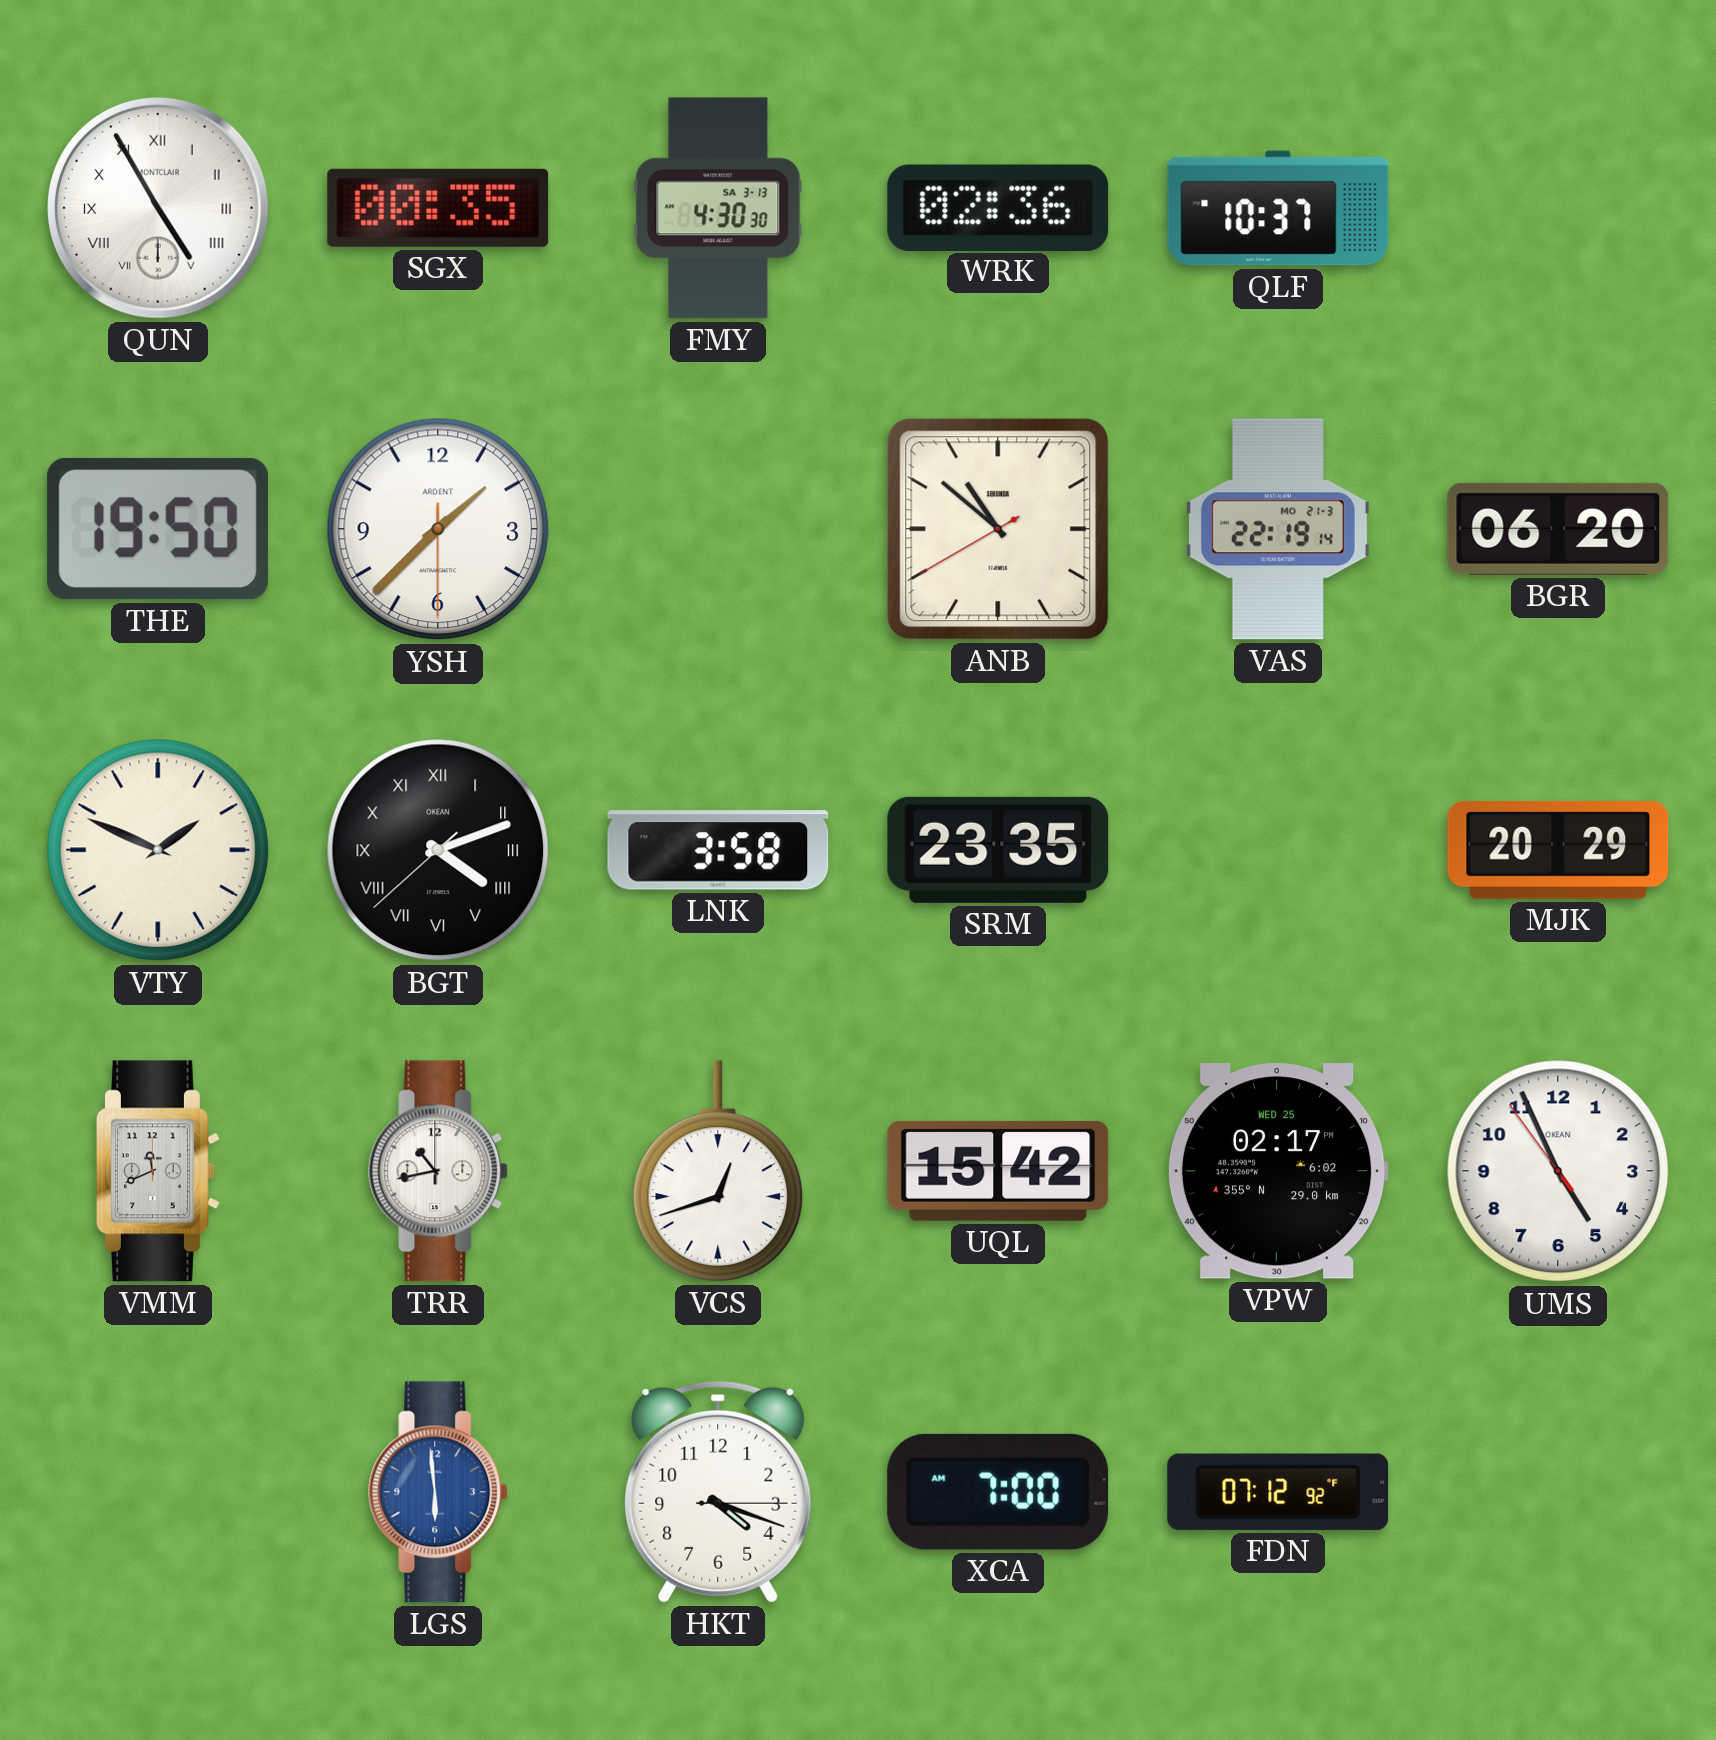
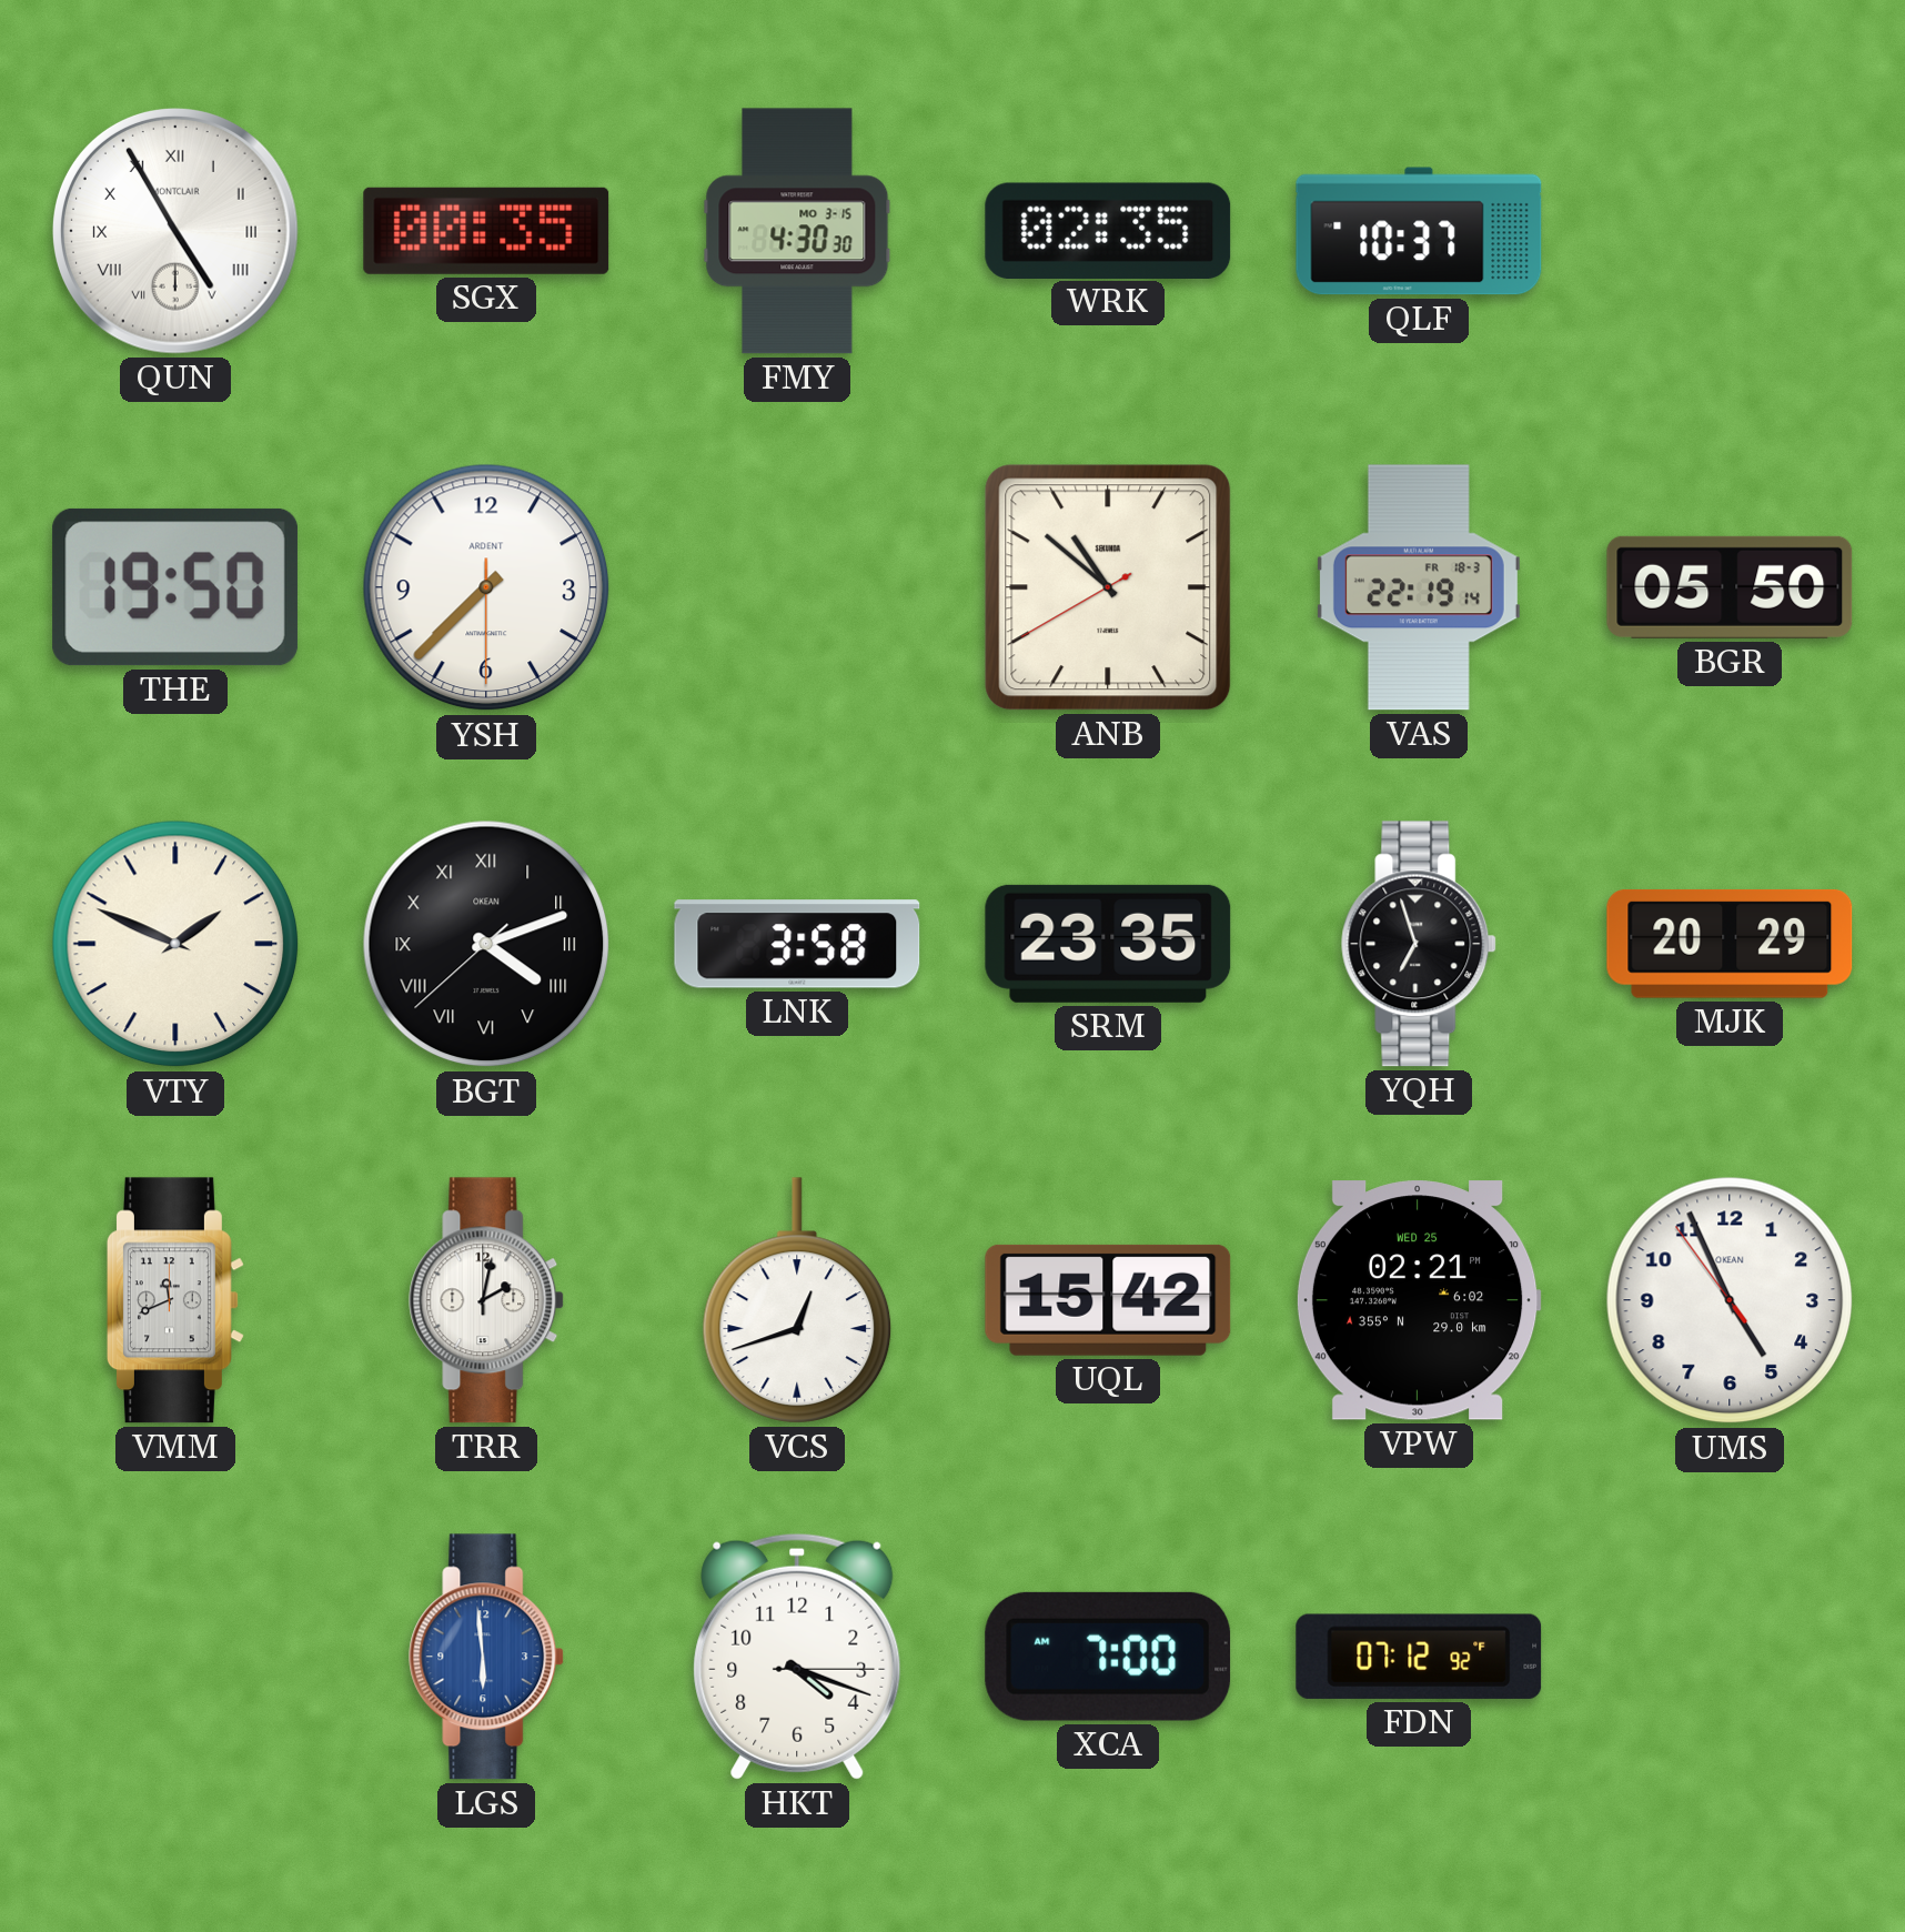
FMY date: SA 3-13 -> MO 3-15
WRK: 02:36 -> 02:35
YSH: 1:37 -> 7:37
VAS date: MO 21-3 -> FR 18-3
BGR: 06:20 -> 05:50
YQH: none -> 6:57
TRR: 10:43 -> 2:02
VPW: 02:17 -> 02:21
